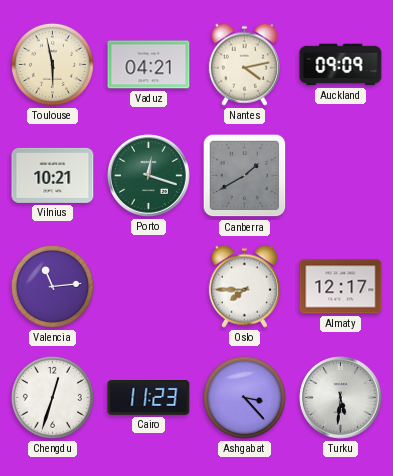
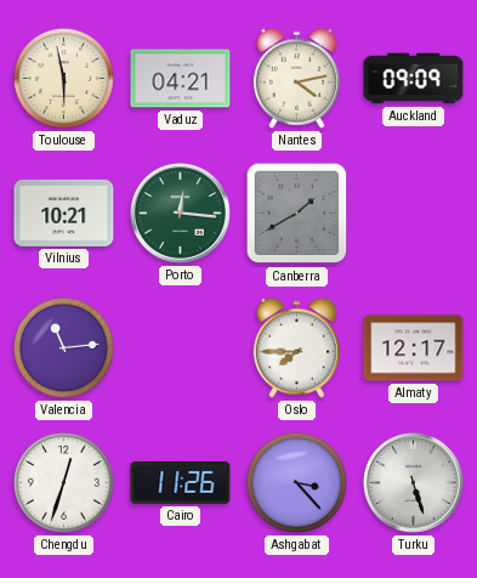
Porto: 12:18 -> 12:16
Cairo: 11:23 -> 11:26
Turku: 5:31 -> 5:27
